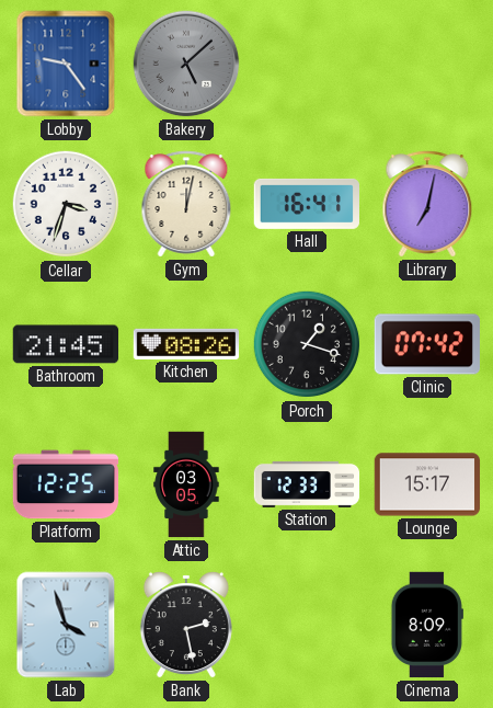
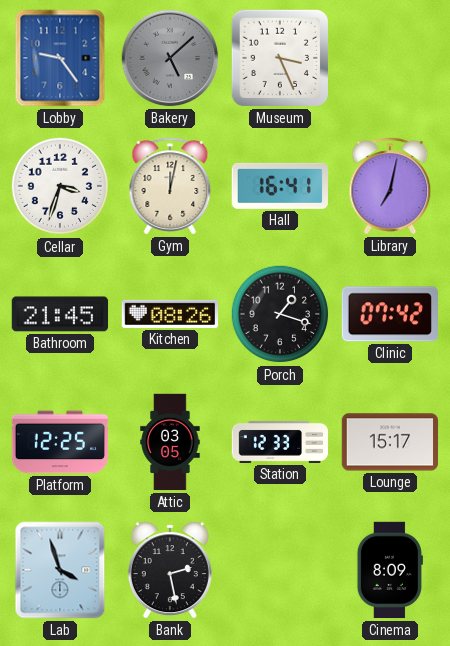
Museum: none -> 3:26
